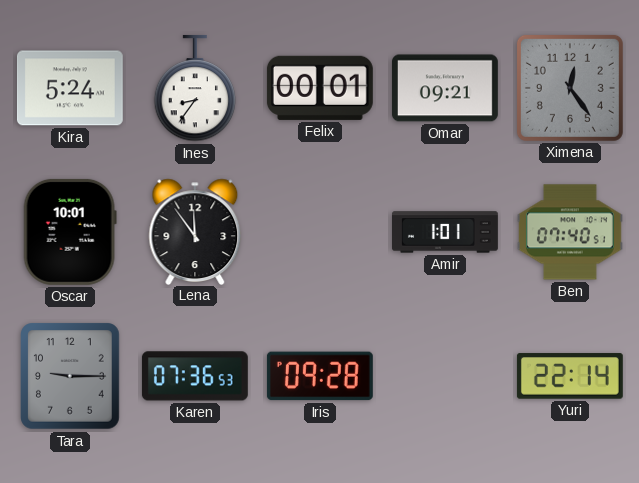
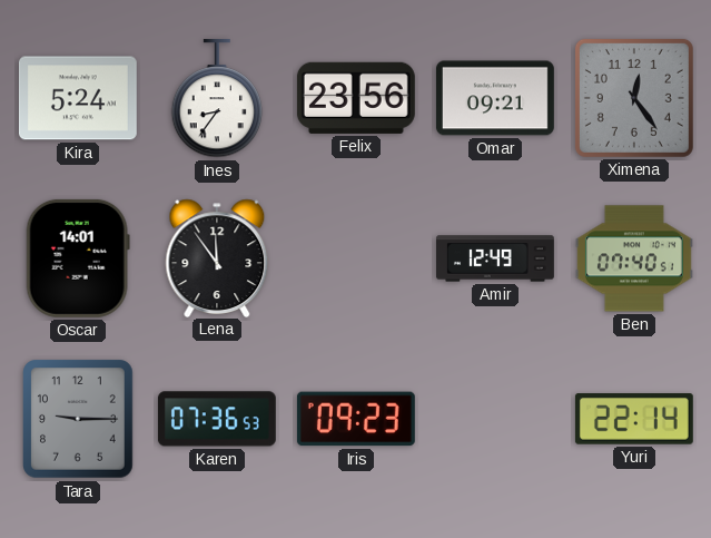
Felix: 00:01 -> 23:56
Oscar: 10:01 -> 14:01
Amir: 1:01 -> 12:49
Iris: 09:28 -> 09:23
